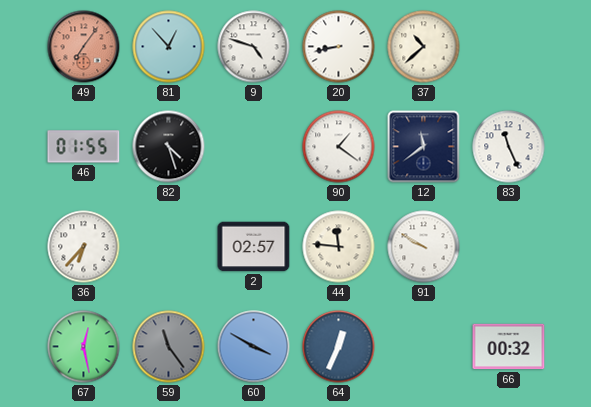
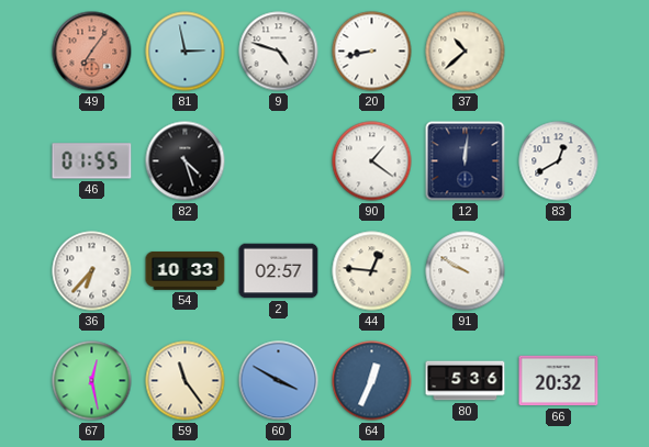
81: 12:53 -> 2:58
12: 11:39 -> 12:01
83: 11:26 -> 12:40
54: none -> 10:33
44: 11:46 -> 12:46
59 dial: grey -> cream
80: none -> 5:36
66: 00:32 -> 20:32
